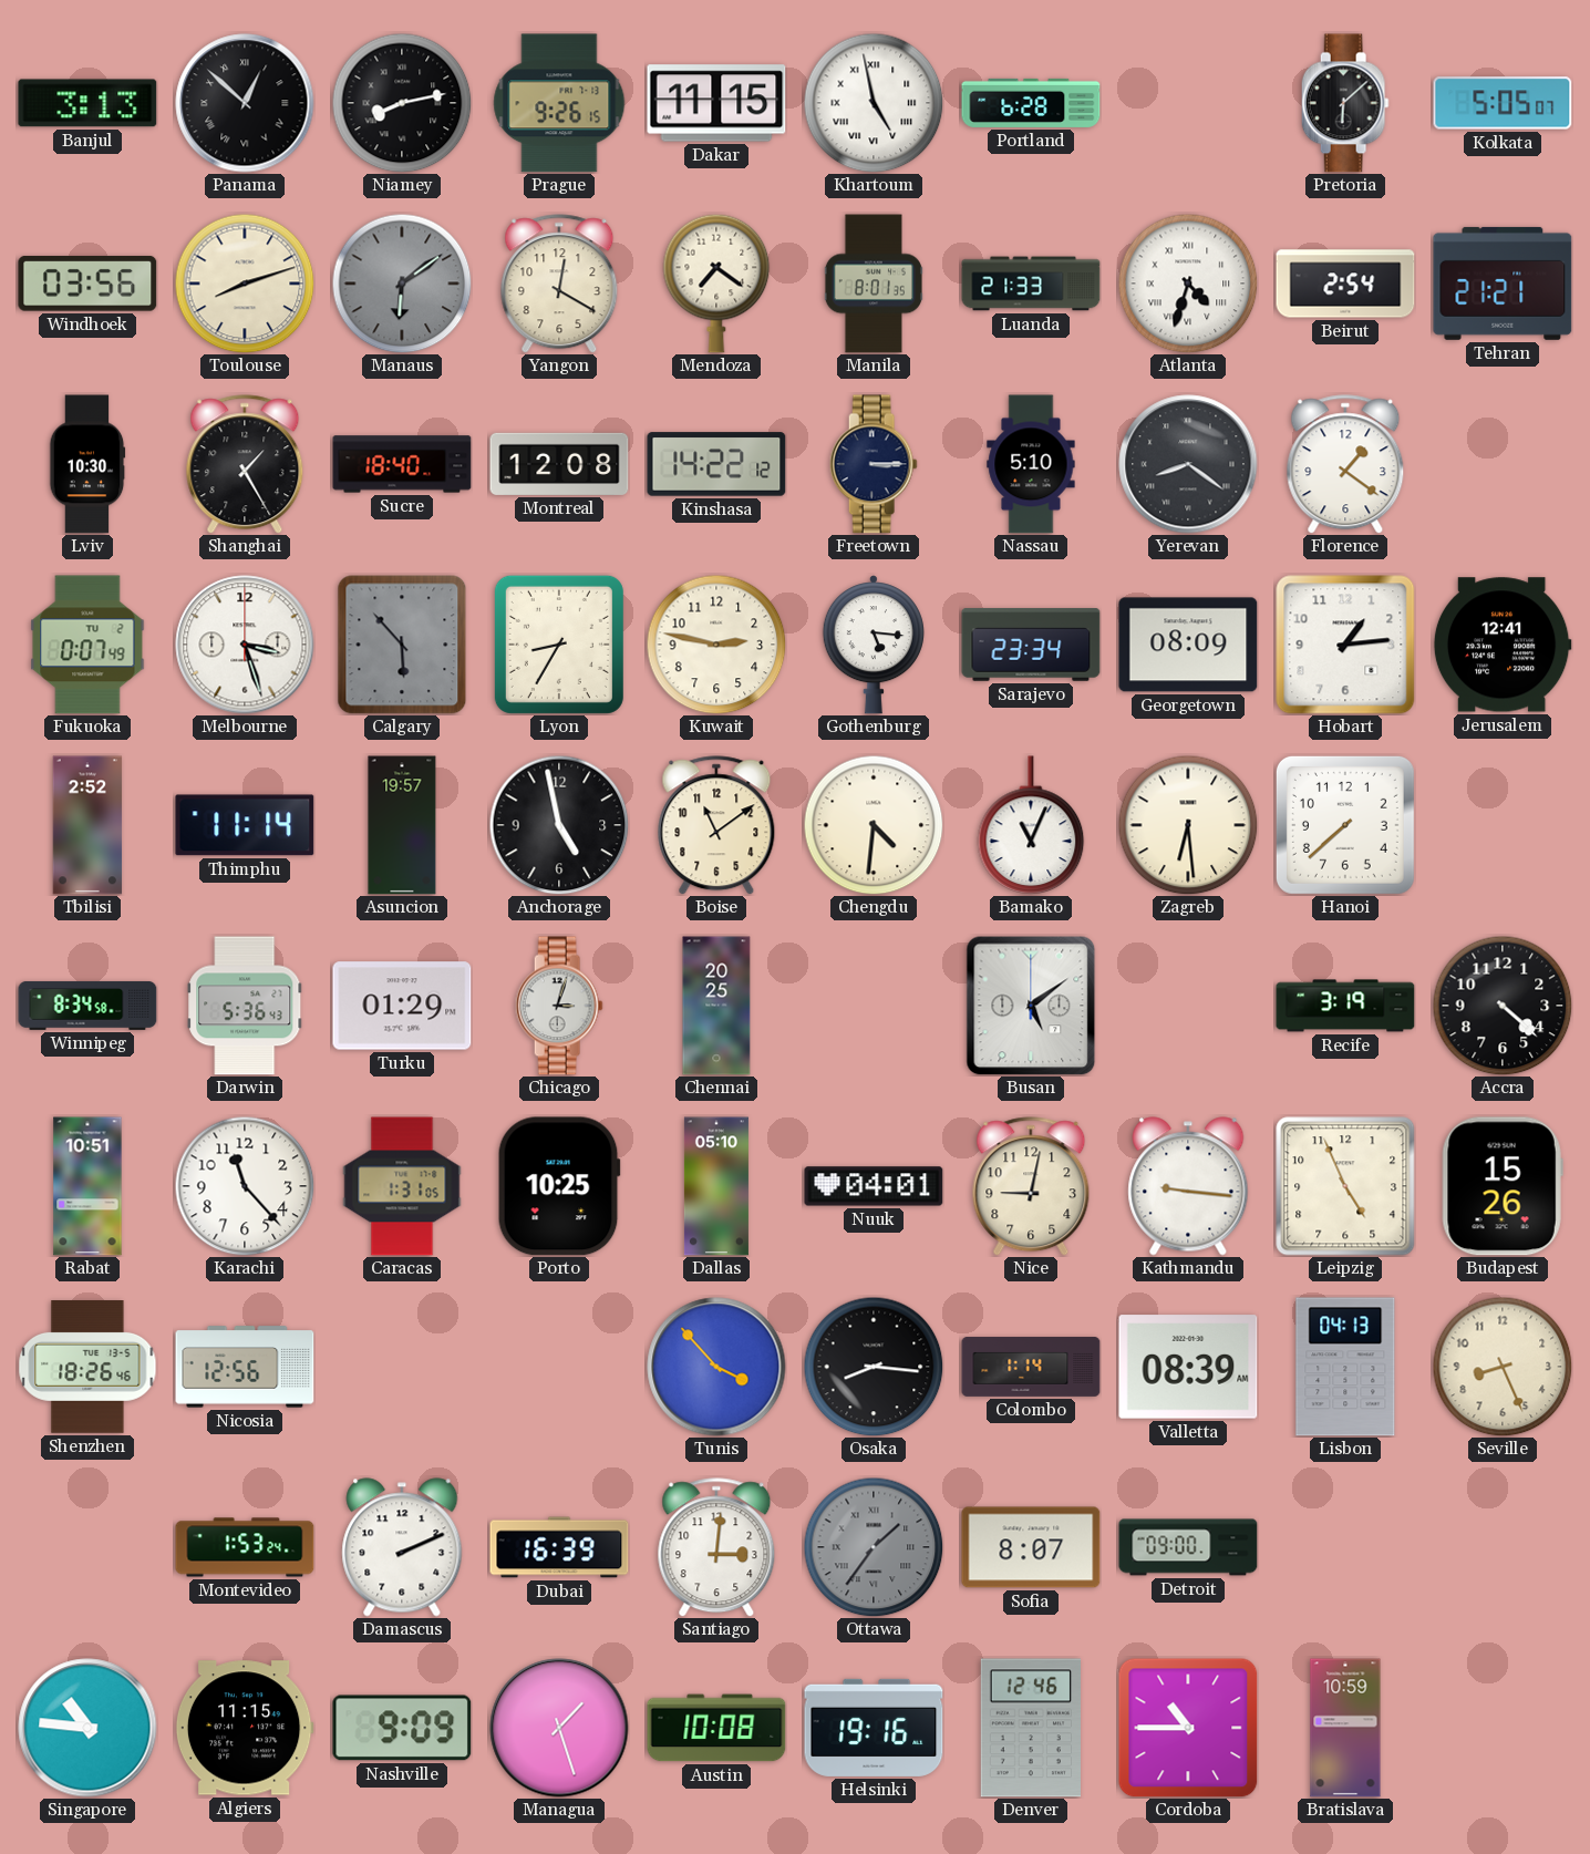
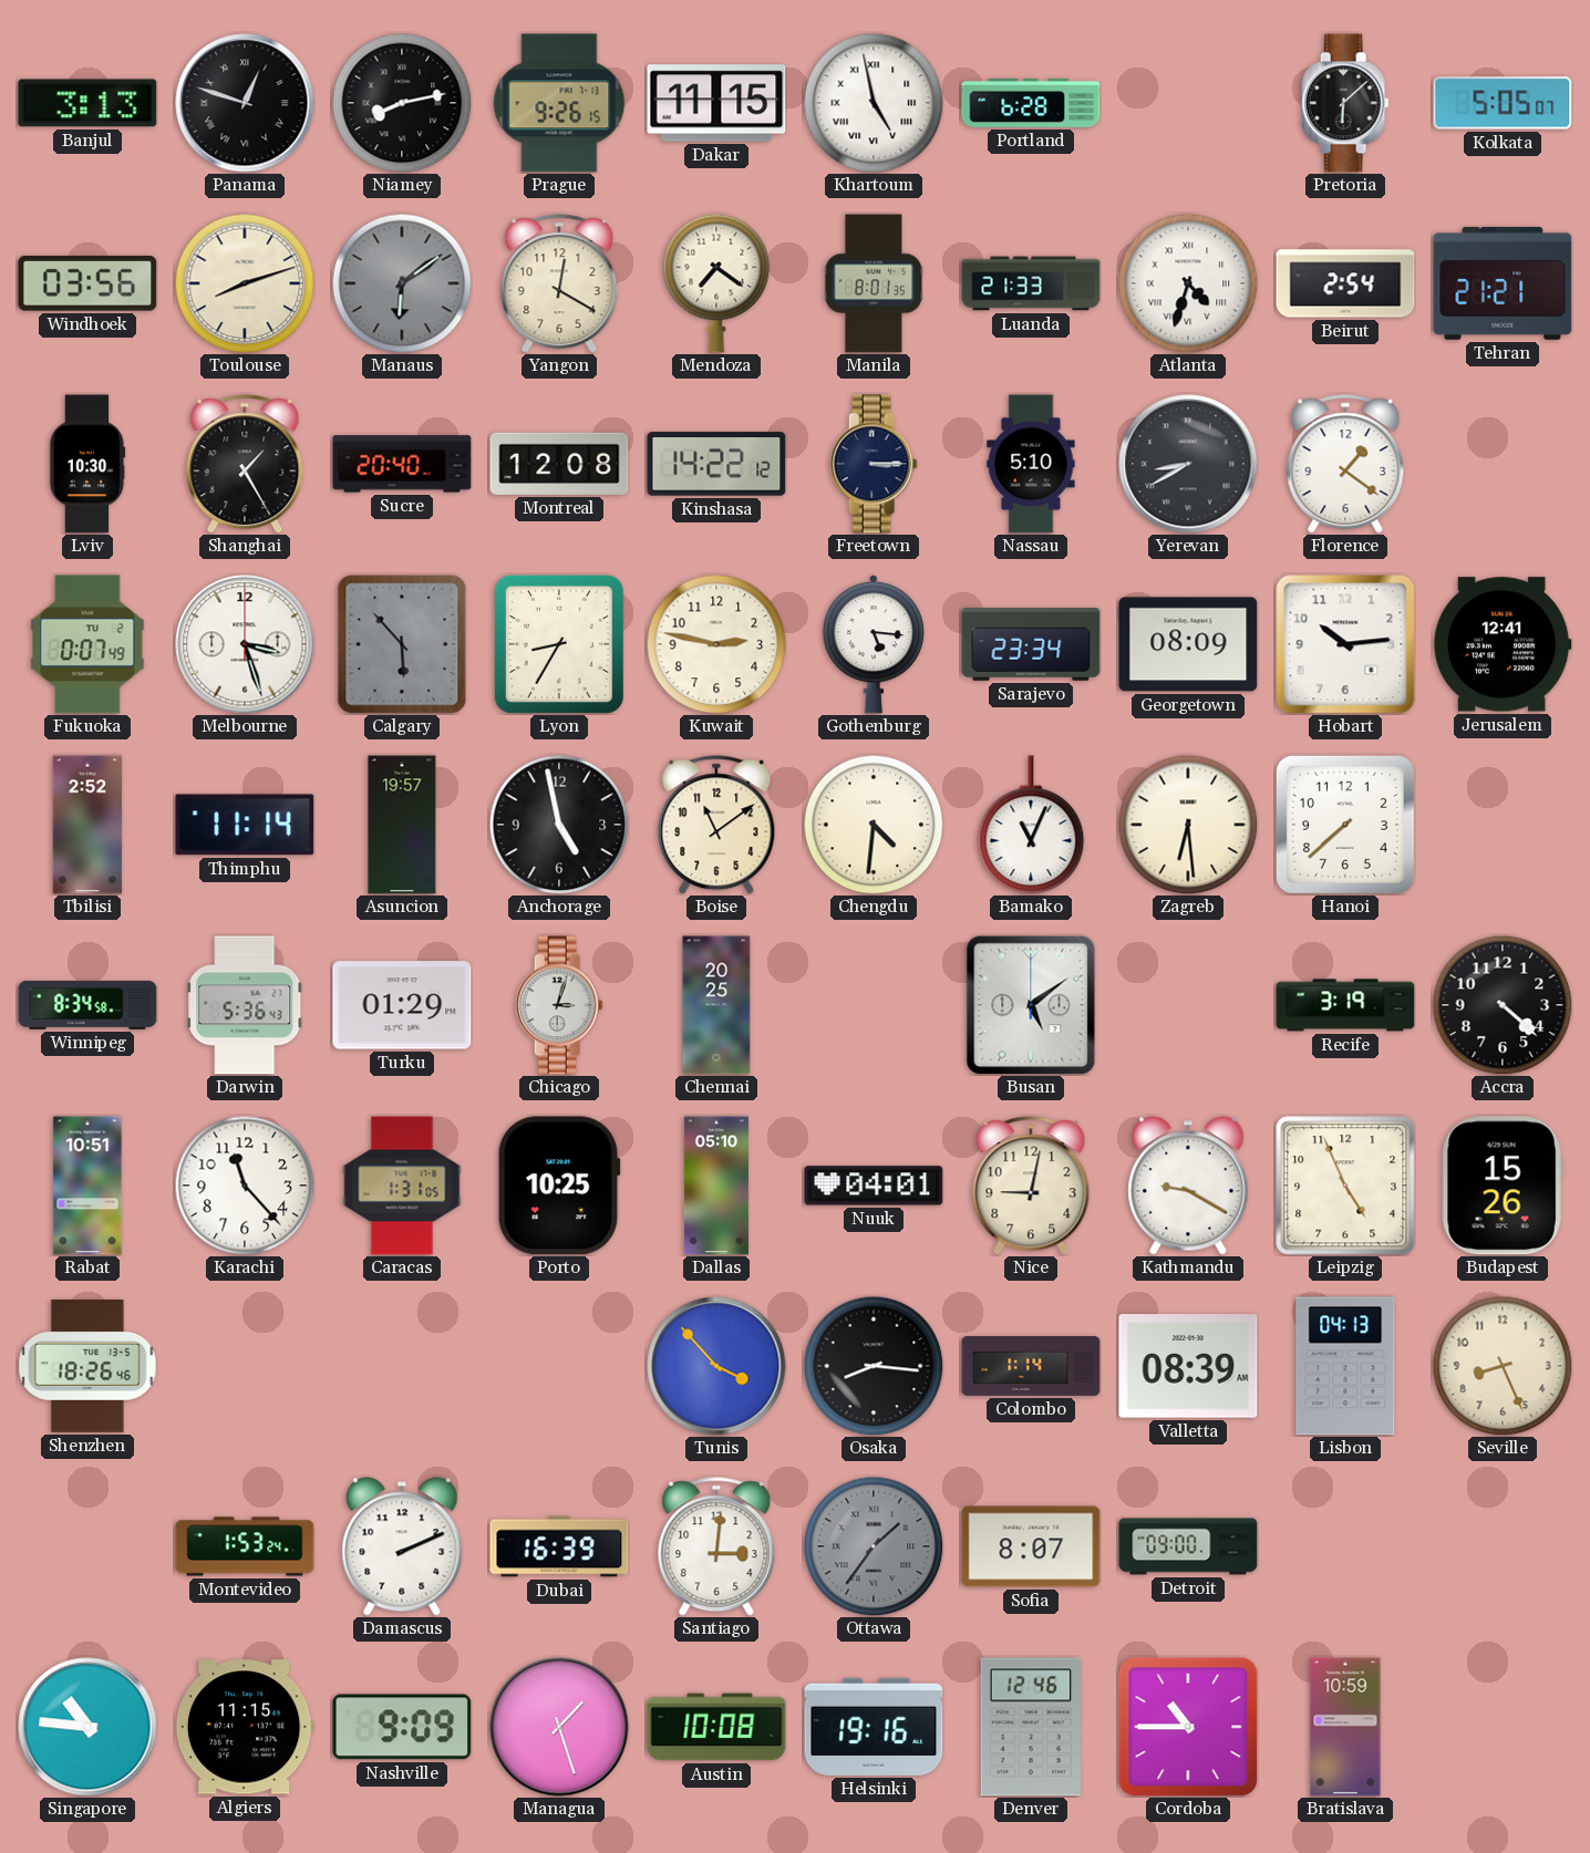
Panama: 12:52 -> 12:48
Sucre: 18:40 -> 20:40
Yerevan: 8:21 -> 8:40
Hobart: 1:14 -> 10:14
Kathmandu: 9:16 -> 9:20
Nicosia: 12:56 -> none
